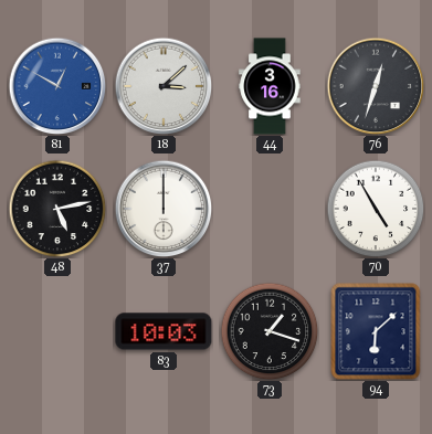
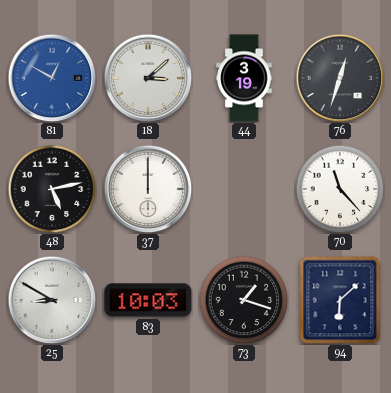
44: 3:16 -> 3:19
70: 4:55 -> 11:23
25: none -> 8:50
